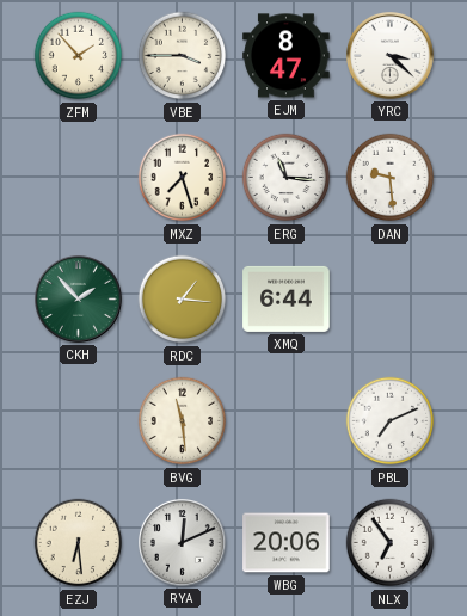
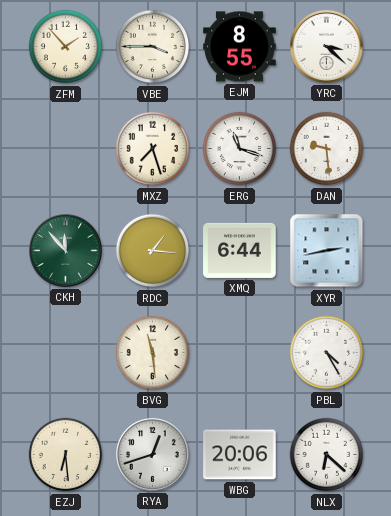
EJM: 8:47 -> 8:55
ERG: 11:16 -> 11:18
CKH: 1:53 -> 11:53
XYR: none -> 2:43
PBL: 7:11 -> 4:25
RYA: 12:11 -> 12:42
NLX: 6:54 -> 6:22
